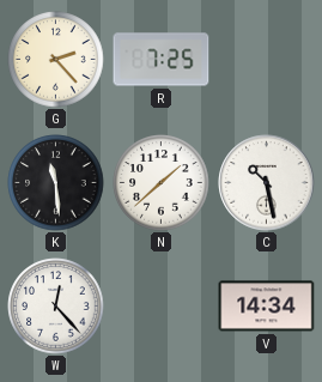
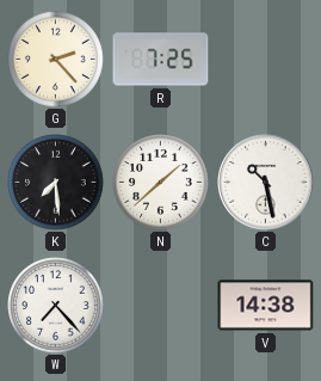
K: 11:29 -> 7:29
W: 12:23 -> 7:23
V: 14:34 -> 14:38
